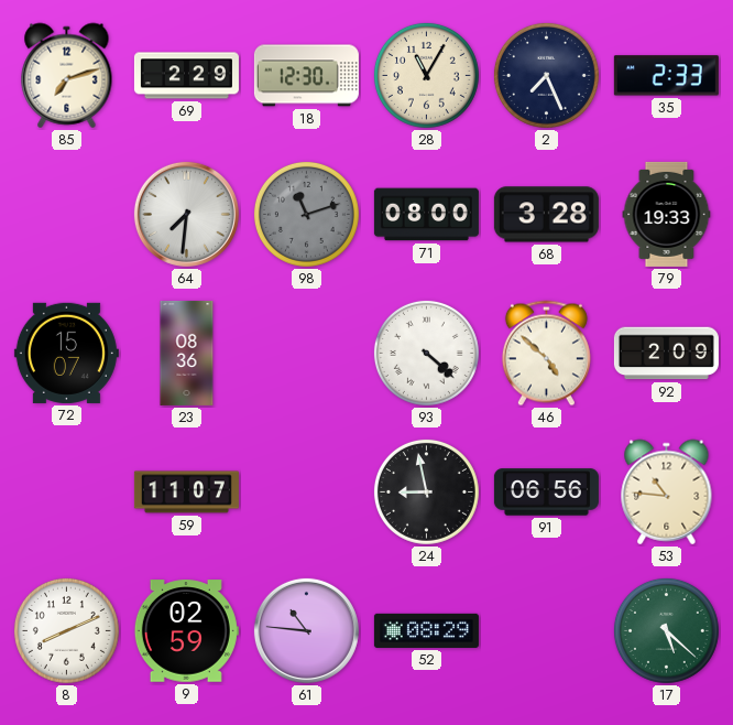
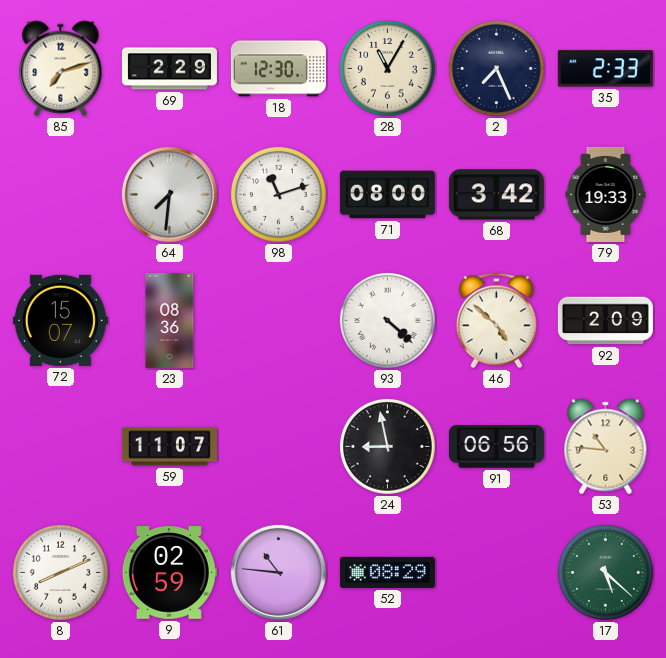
98 dial: grey -> white
68: 3:28 -> 3:42
